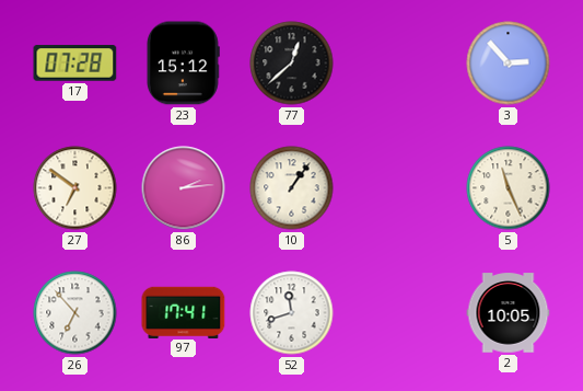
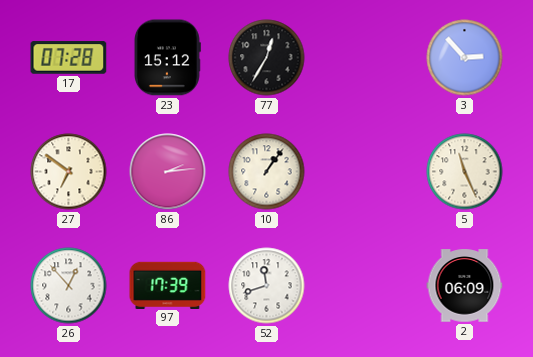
77: 12:38 -> 12:35
26: 6:53 -> 12:53
97: 17:41 -> 17:39
2: 10:05 -> 06:09
